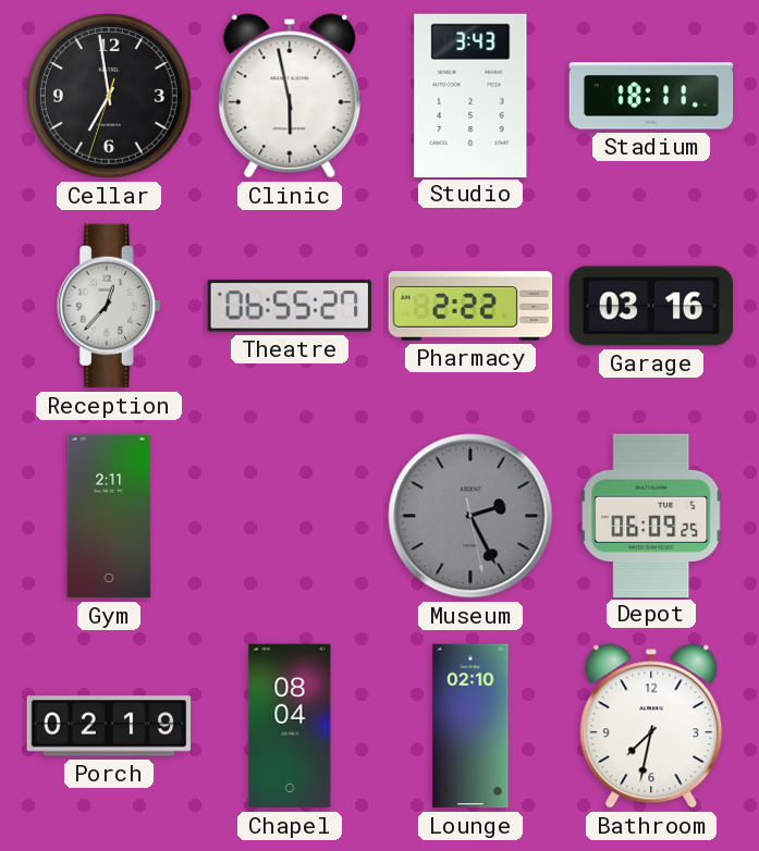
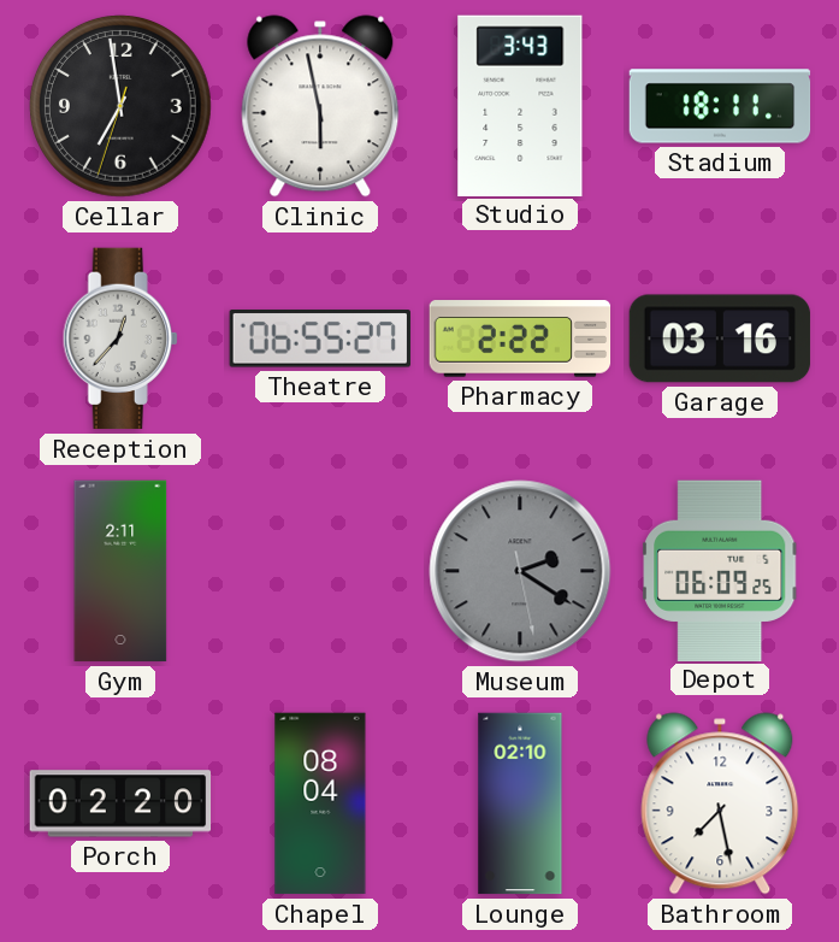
Museum: 2:25 -> 2:20
Porch: 02:19 -> 02:20
Bathroom: 7:32 -> 7:28
